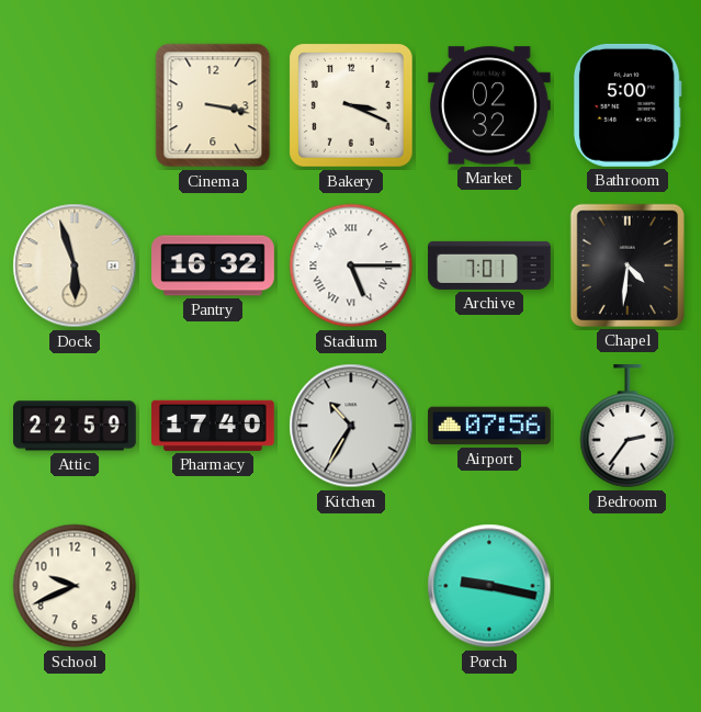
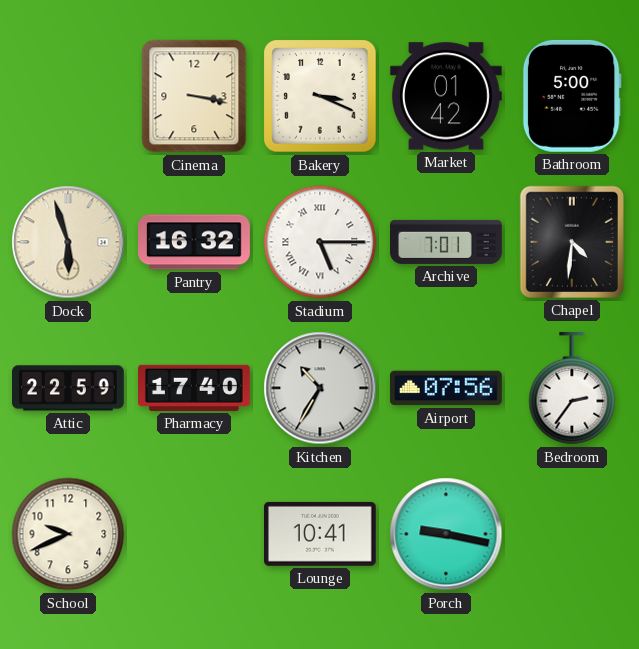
Market: 02:32 -> 01:42
Lounge: none -> 10:41
